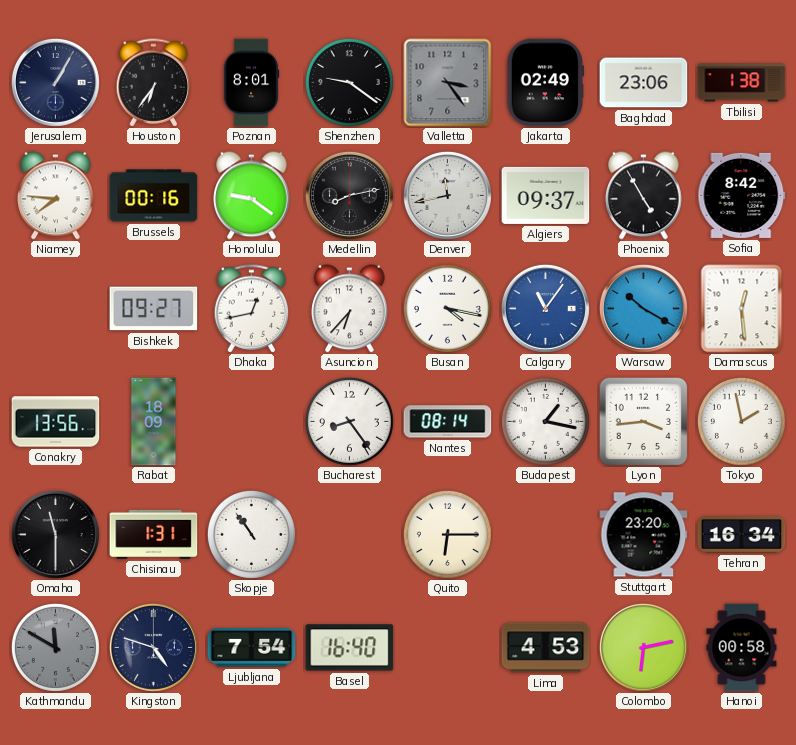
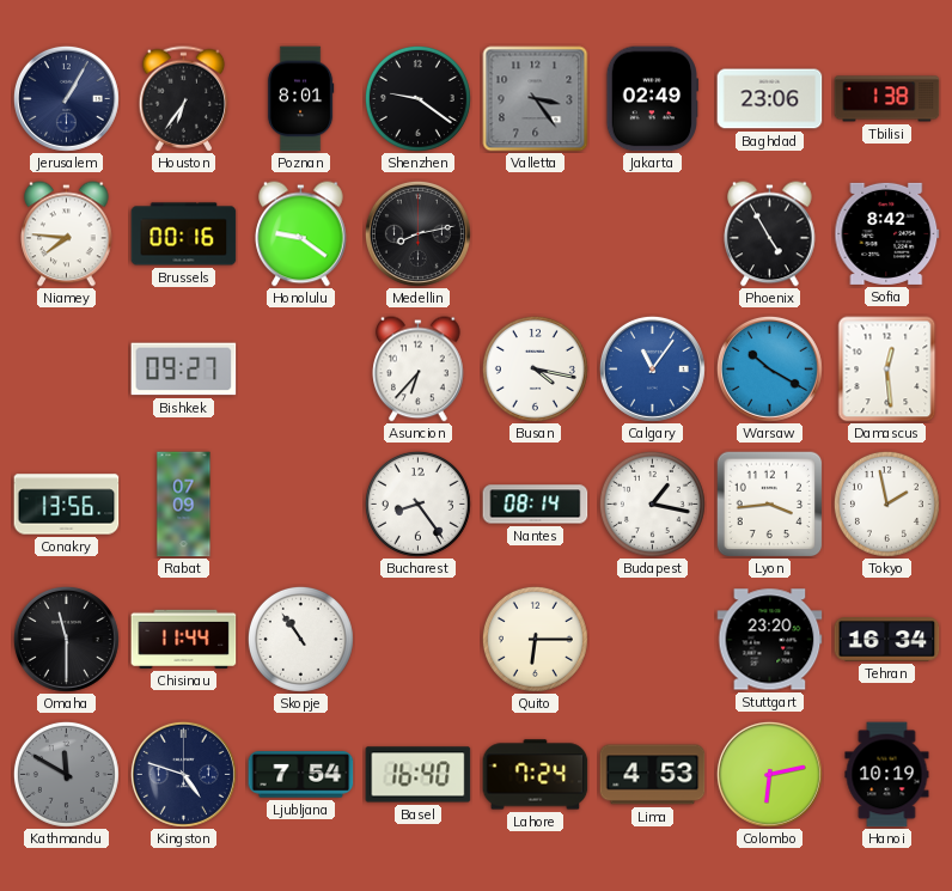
Denver: 11:43 -> none
Algiers: 09:37 -> none
Dhaka: 12:43 -> none
Rabat: 18:09 -> 07:09
Chisinau: 1:31 -> 11:44
Lahore: none -> 7:24
Hanoi: 00:58 -> 10:19
